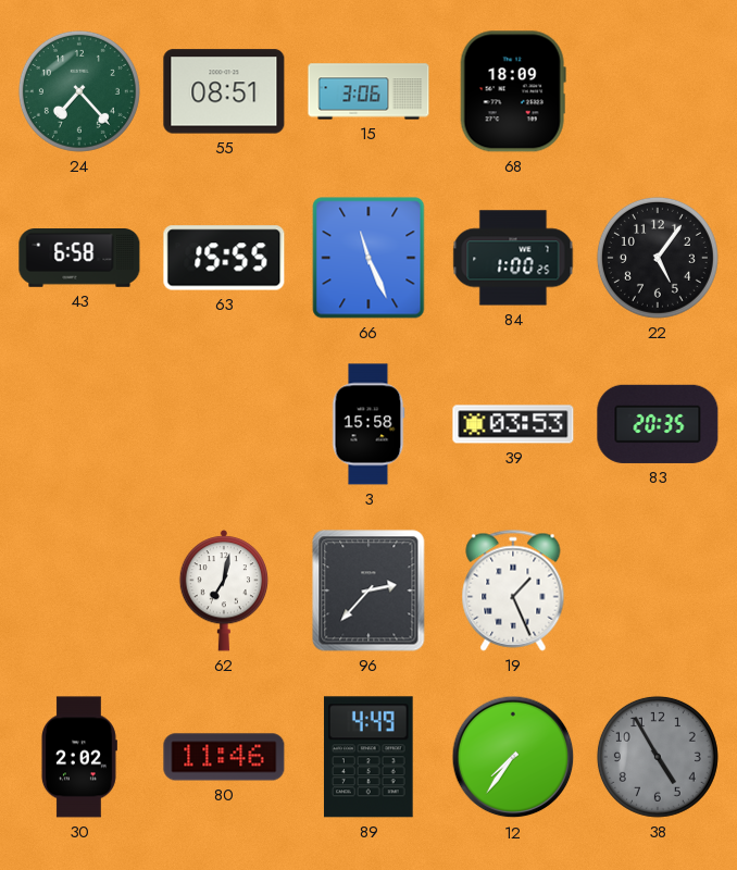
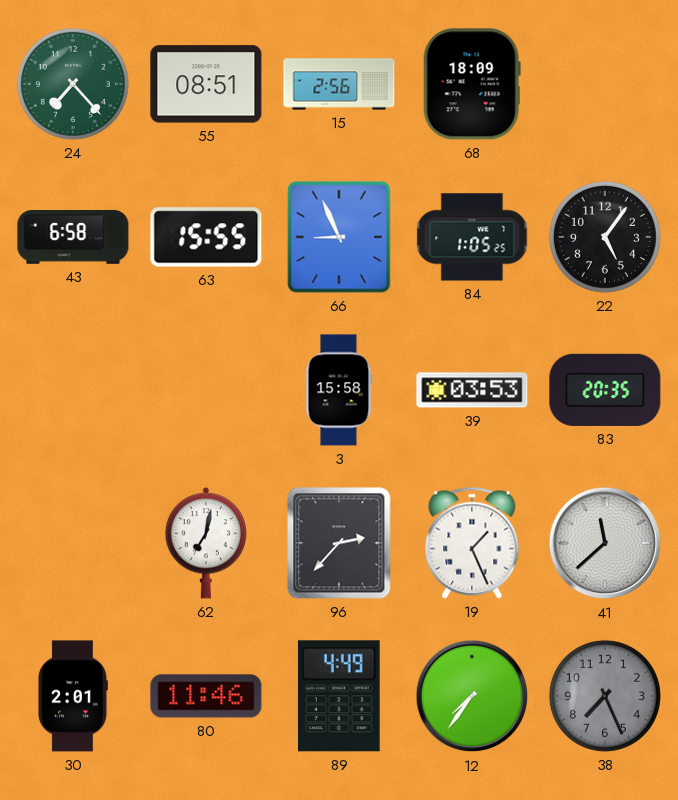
15: 3:06 -> 2:56
66: 11:26 -> 8:56
84: 1:00 -> 1:05
41: none -> 11:38
30: 2:02 -> 2:01
38: 4:55 -> 7:26
